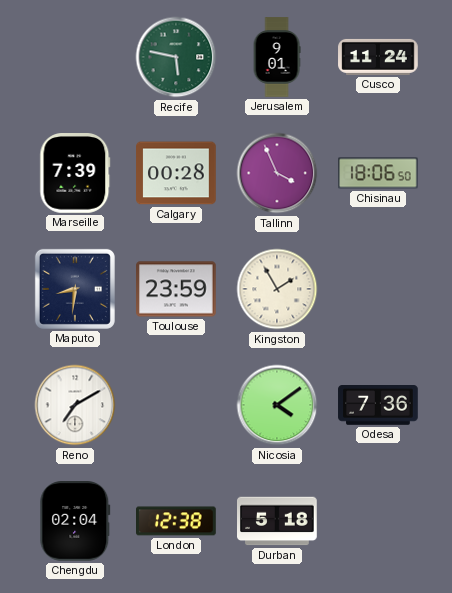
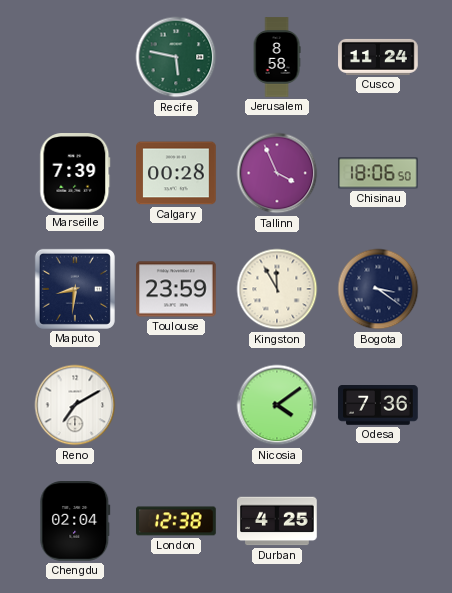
Jerusalem: 9:01 -> 8:58
Kingston: 1:55 -> 11:55
Bogota: none -> 3:21
Durban: 5:18 -> 4:25
